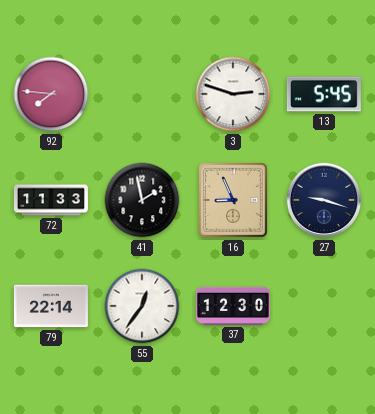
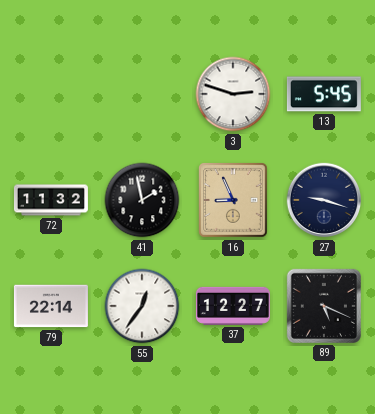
92: 7:46 -> none
72: 11:33 -> 11:32
37: 12:30 -> 12:27
89: none -> 5:19
